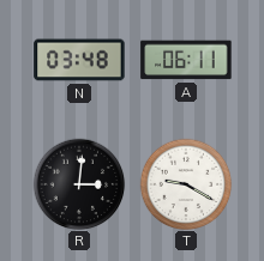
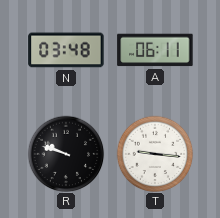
R: 3:01 -> 9:48
T: 9:20 -> 9:16
